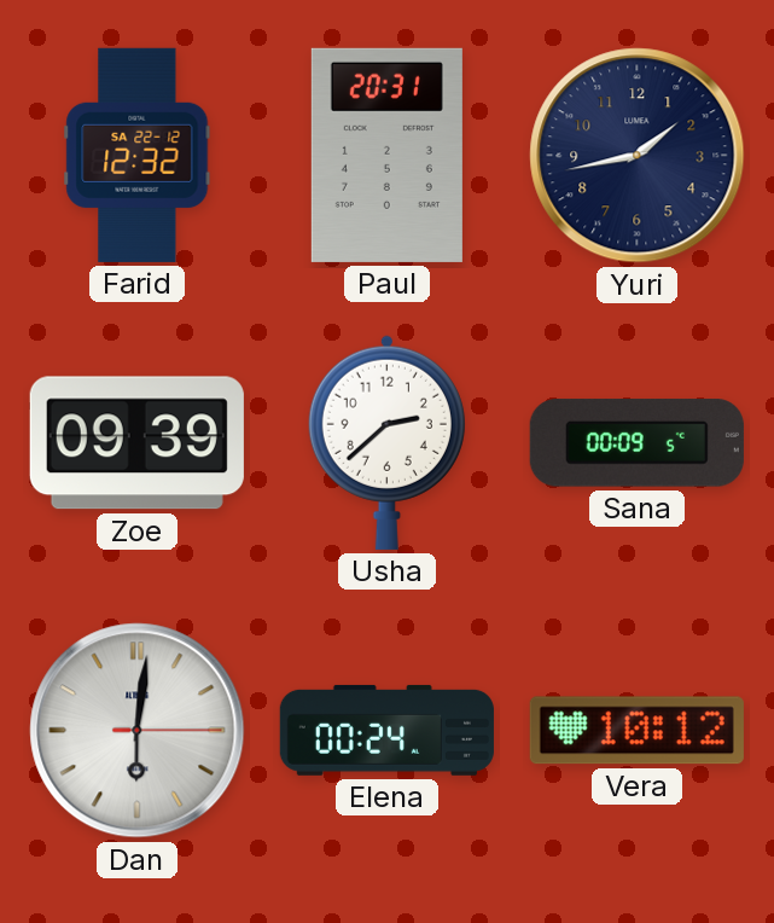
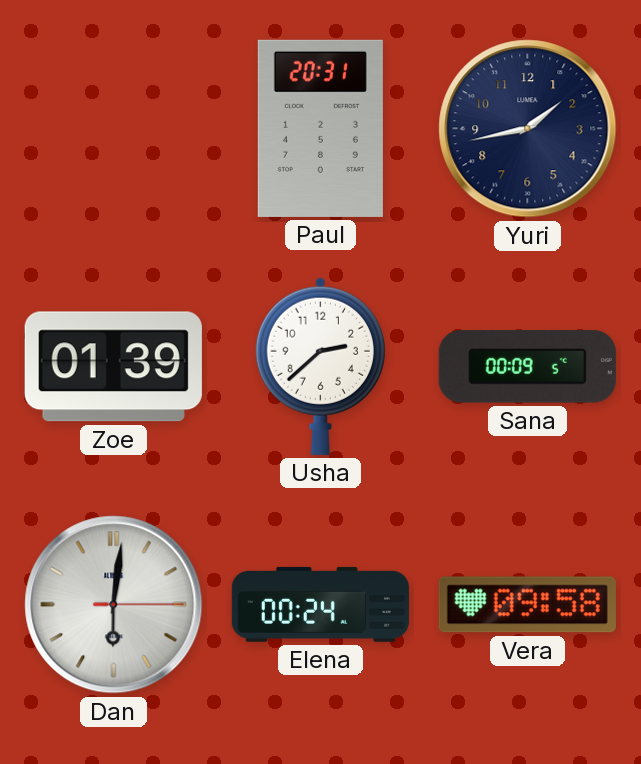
Farid: 12:32 -> none
Zoe: 09:39 -> 01:39
Vera: 10:12 -> 09:58
